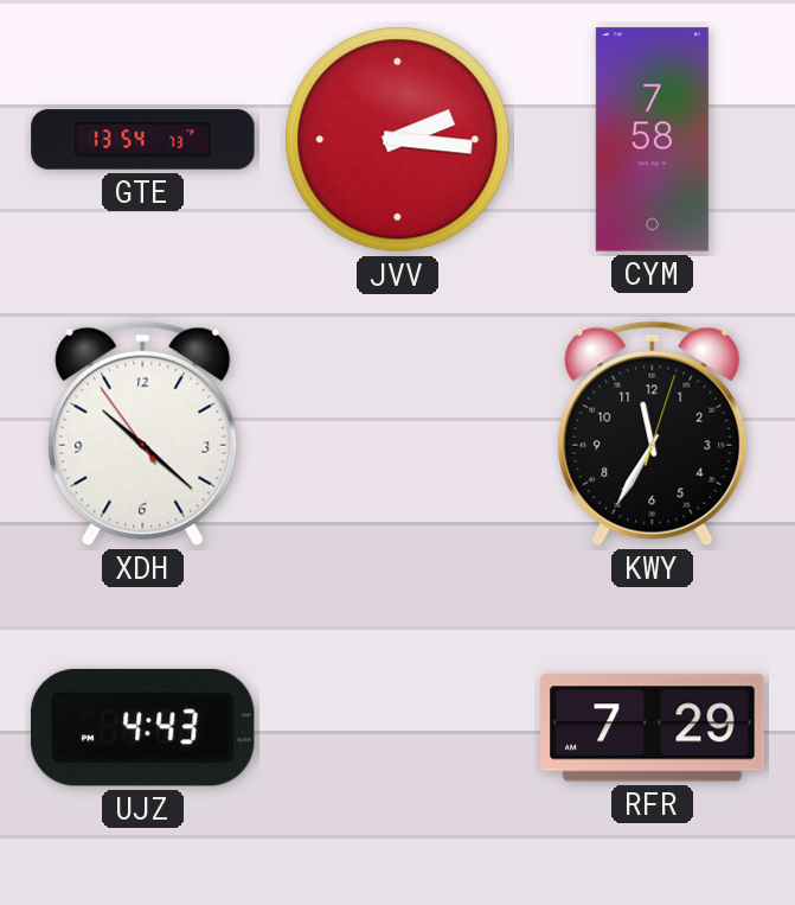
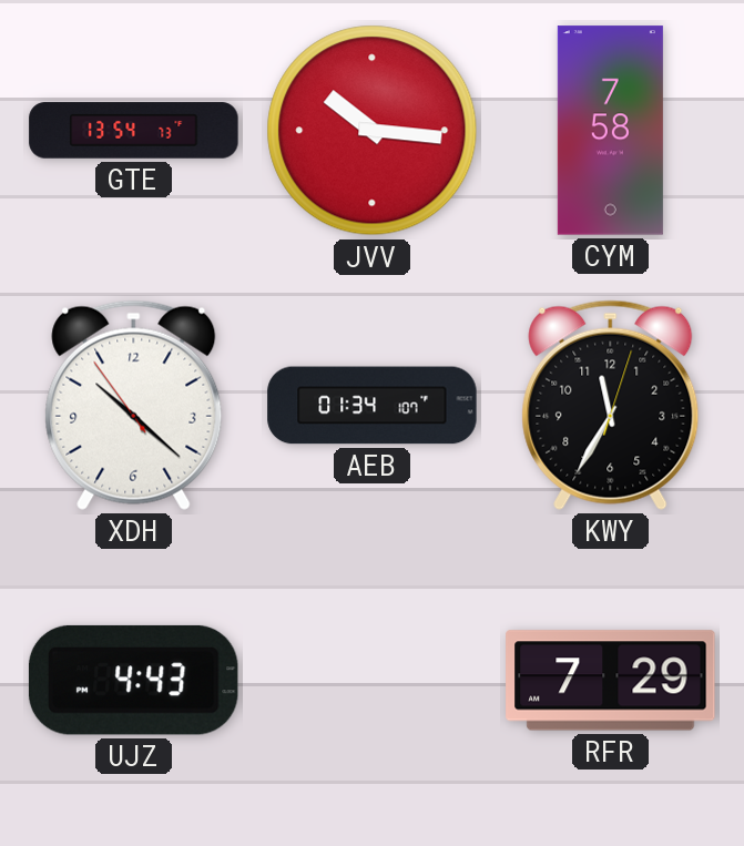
JVV: 2:16 -> 10:16
AEB: none -> 01:34
